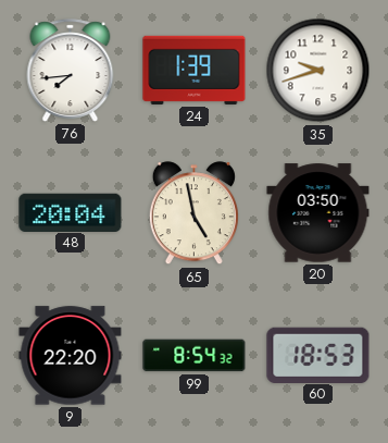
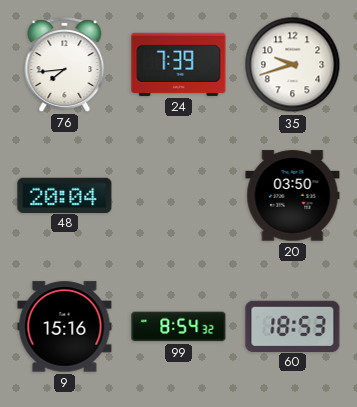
24: 1:39 -> 7:39
65: 4:58 -> none
9: 22:20 -> 15:16
